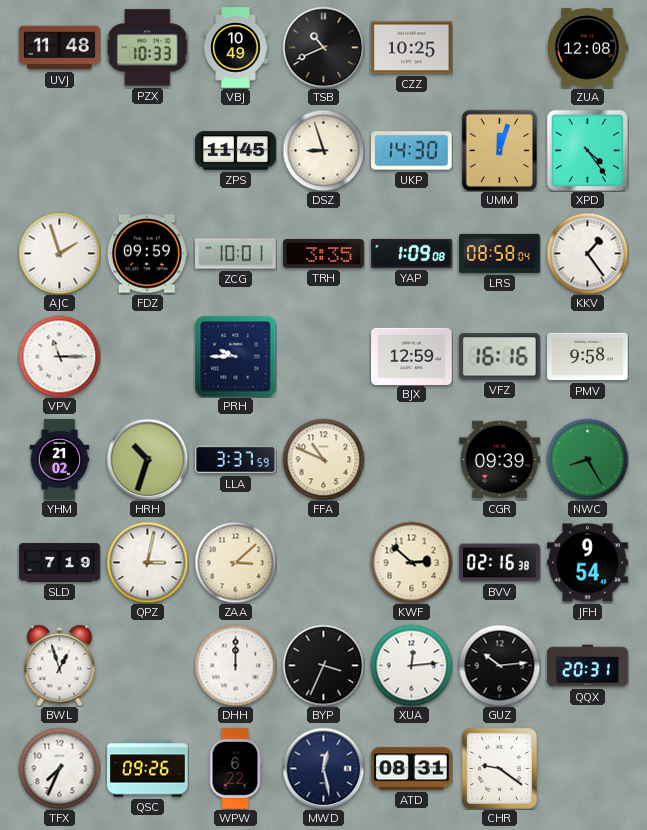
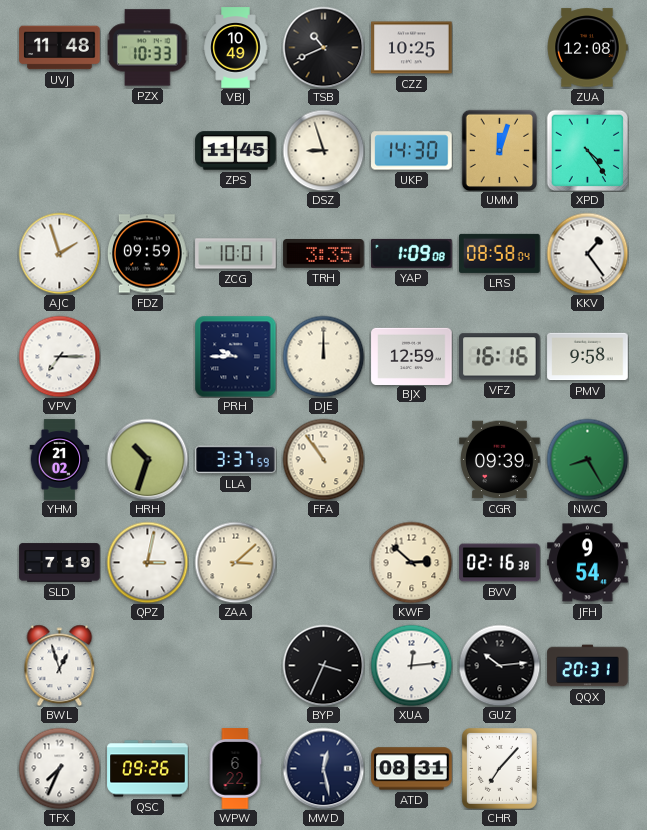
VPV: 11:15 -> 7:15
DJE: none -> 12:00
FFA: 10:49 -> 10:54
DHH: 12:00 -> none
CHR: 9:21 -> 7:07
